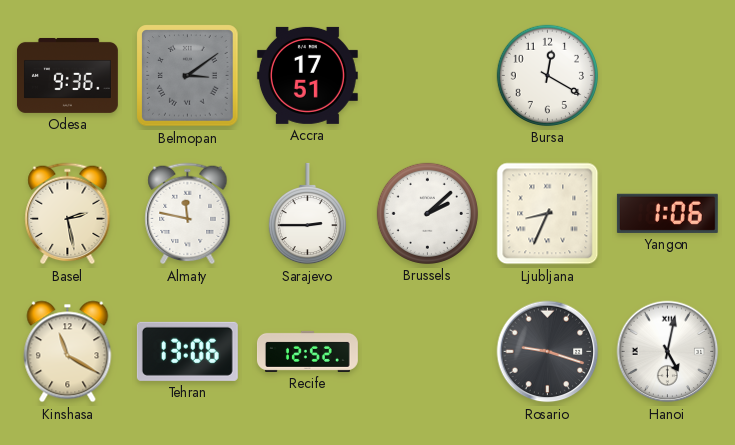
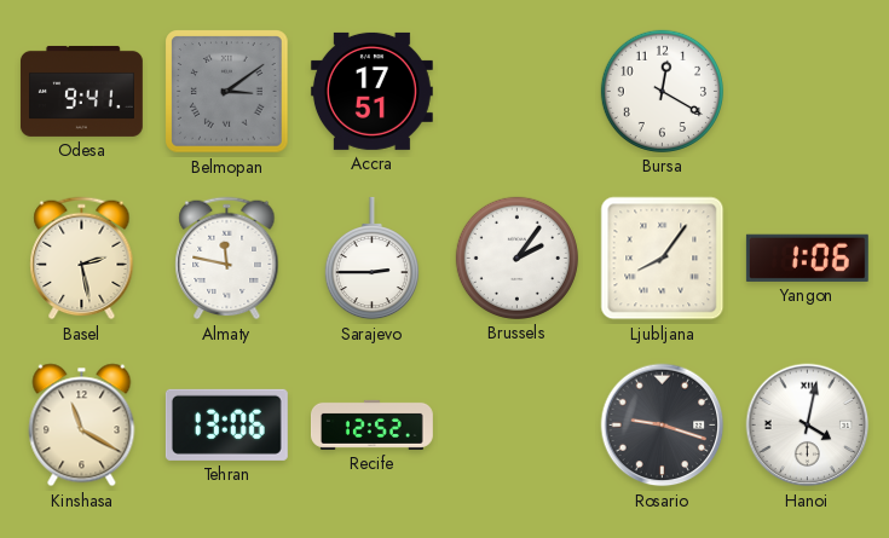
Odesa: 9:36 -> 9:41
Brussels: 2:08 -> 2:06
Ljubljana: 8:34 -> 8:06
Hanoi: 5:02 -> 4:02
